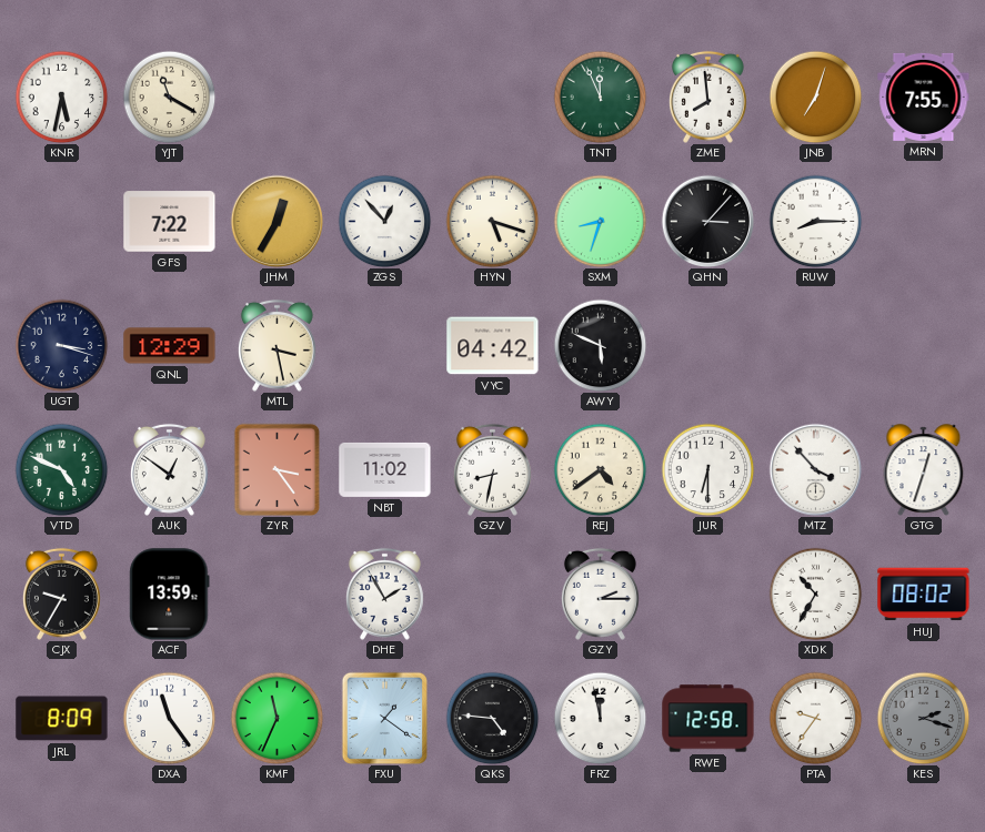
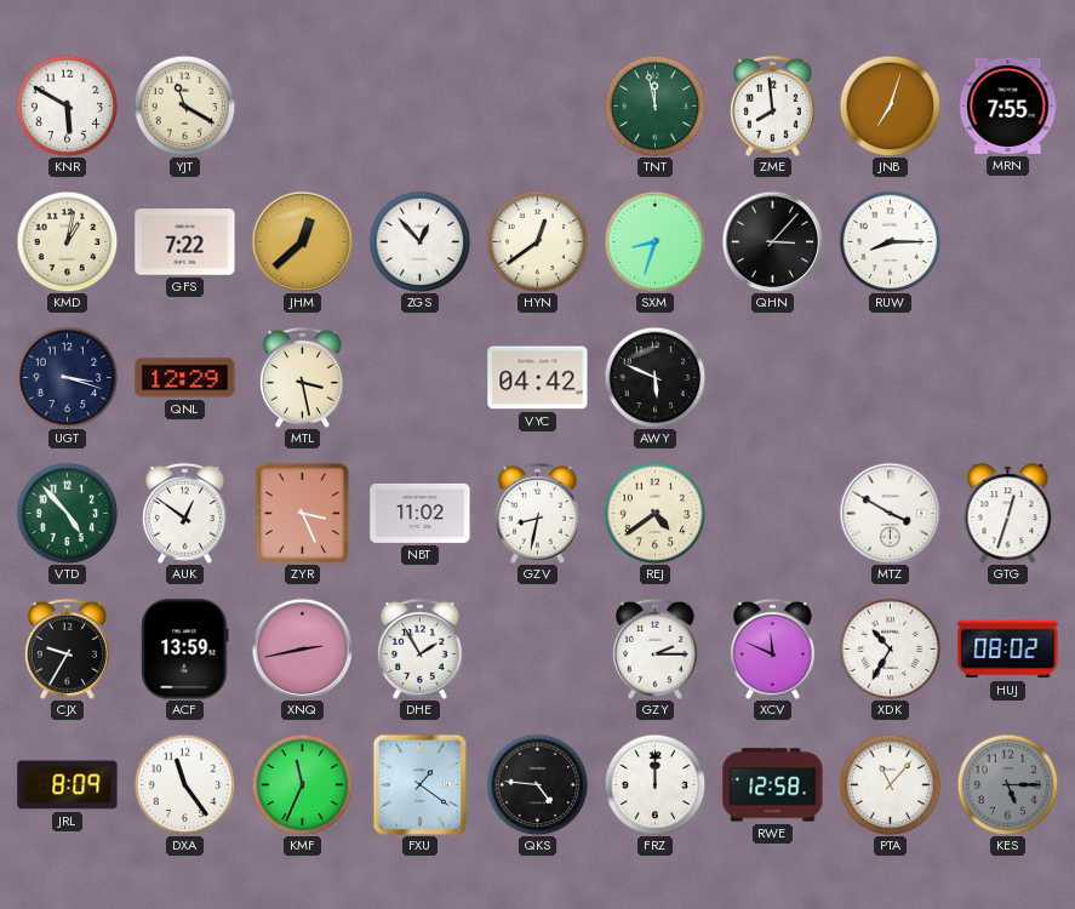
KNR: 5:32 -> 5:50
TNT: 11:56 -> 11:58
KMD: none -> 1:02
JHM: 12:35 -> 12:38
HYN: 5:18 -> 12:39
VTD: 4:49 -> 4:53
ZYR: 3:24 -> 3:26
JUR: 6:30 -> none
MTZ: 3:53 -> 3:50
XNQ: none -> 2:43
XCV: none -> 11:49
FRZ: 11:58 -> 12:00
PTA: 9:36 -> 11:07
KES: 2:18 -> 5:15
